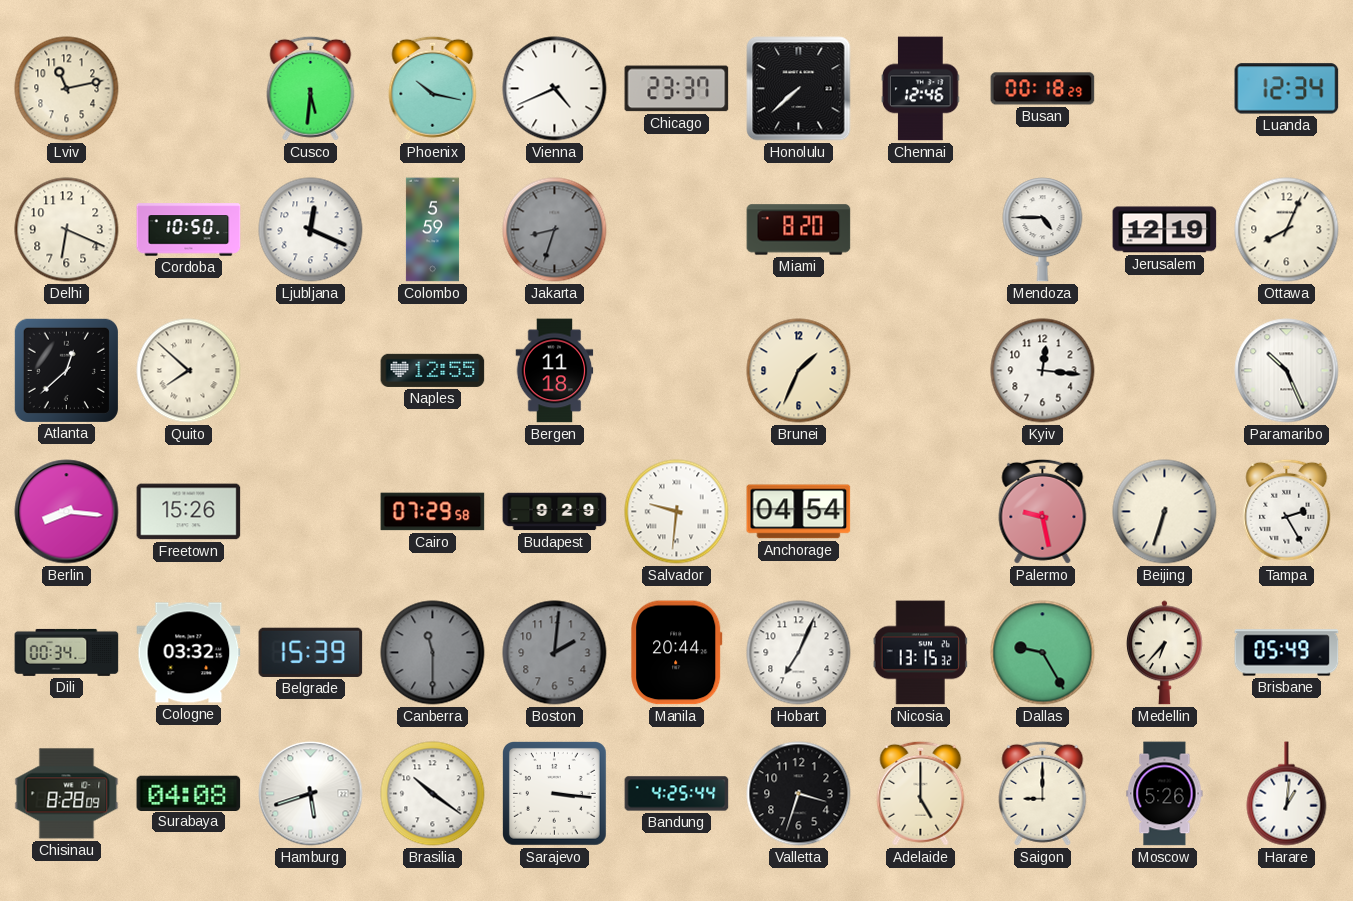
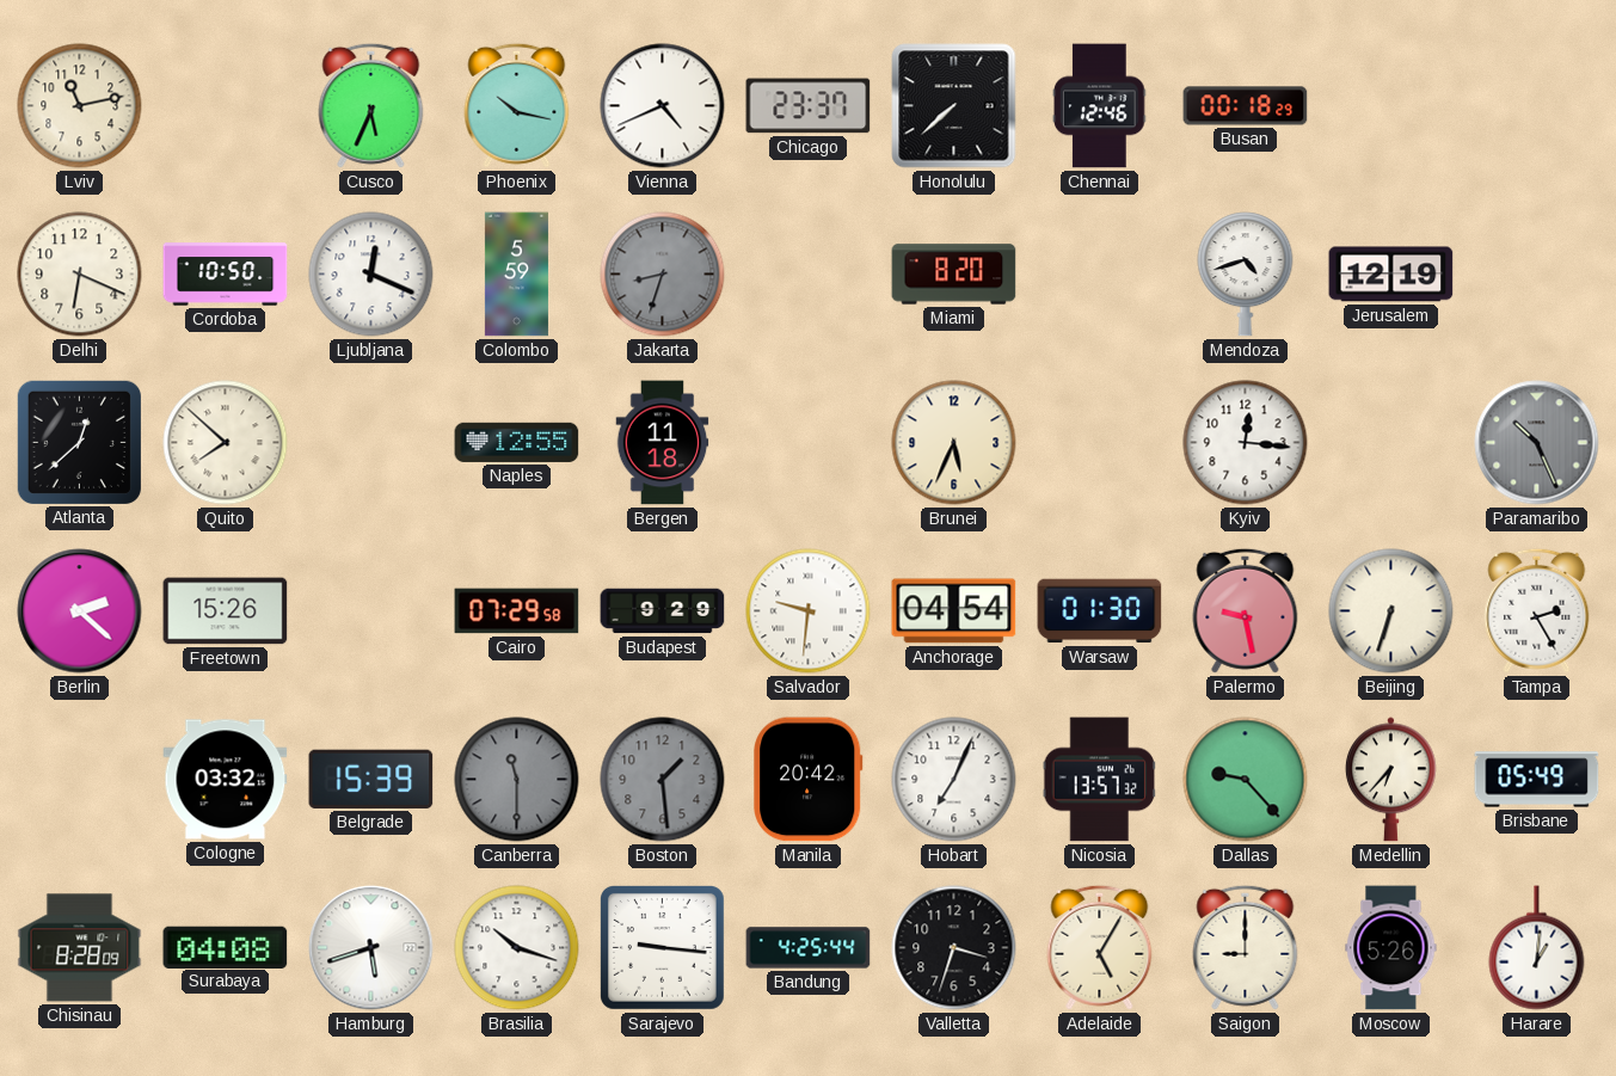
Cusco: 5:31 -> 5:34
Luanda: 12:34 -> none
Mendoza: 4:45 -> 4:42
Ottawa: 8:04 -> none
Brunei: 1:34 -> 5:34
Paramaribo dial: white -> grey
Berlin: 8:16 -> 2:22
Warsaw: none -> 01:30
Dili: 00:34 -> none
Boston: 2:01 -> 1:29
Manila: 20:44 -> 20:42
Nicosia: 13:15 -> 13:57
Dallas: 9:25 -> 9:23
Brasilia: 10:21 -> 10:18
Sarajevo: 3:16 -> 9:16
Adelaide: 5:00 -> 5:05
